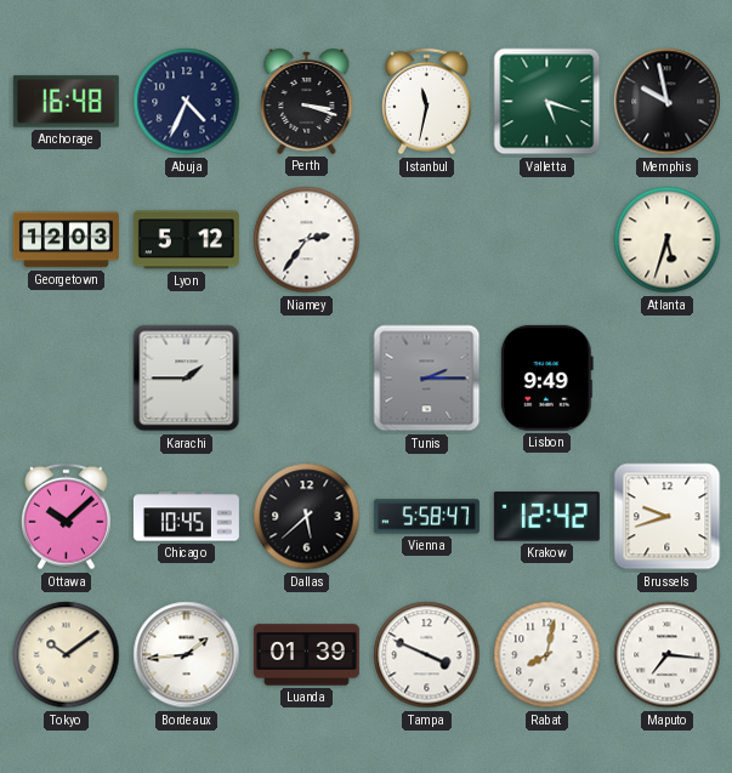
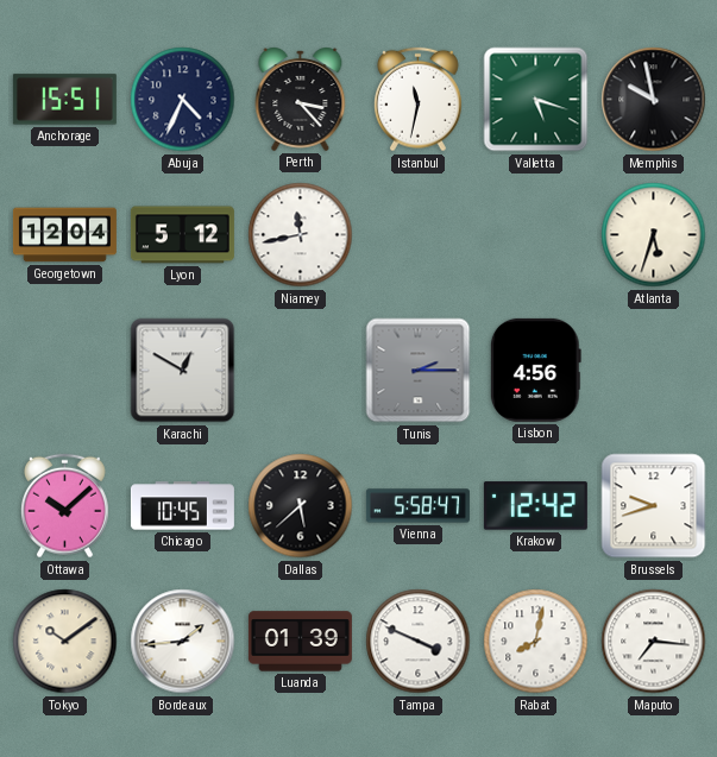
Anchorage: 16:48 -> 15:51
Perth: 3:18 -> 3:23
Georgetown: 12:03 -> 12:04
Niamey: 2:36 -> 11:43
Karachi: 1:45 -> 12:50
Lisbon: 9:49 -> 4:56
